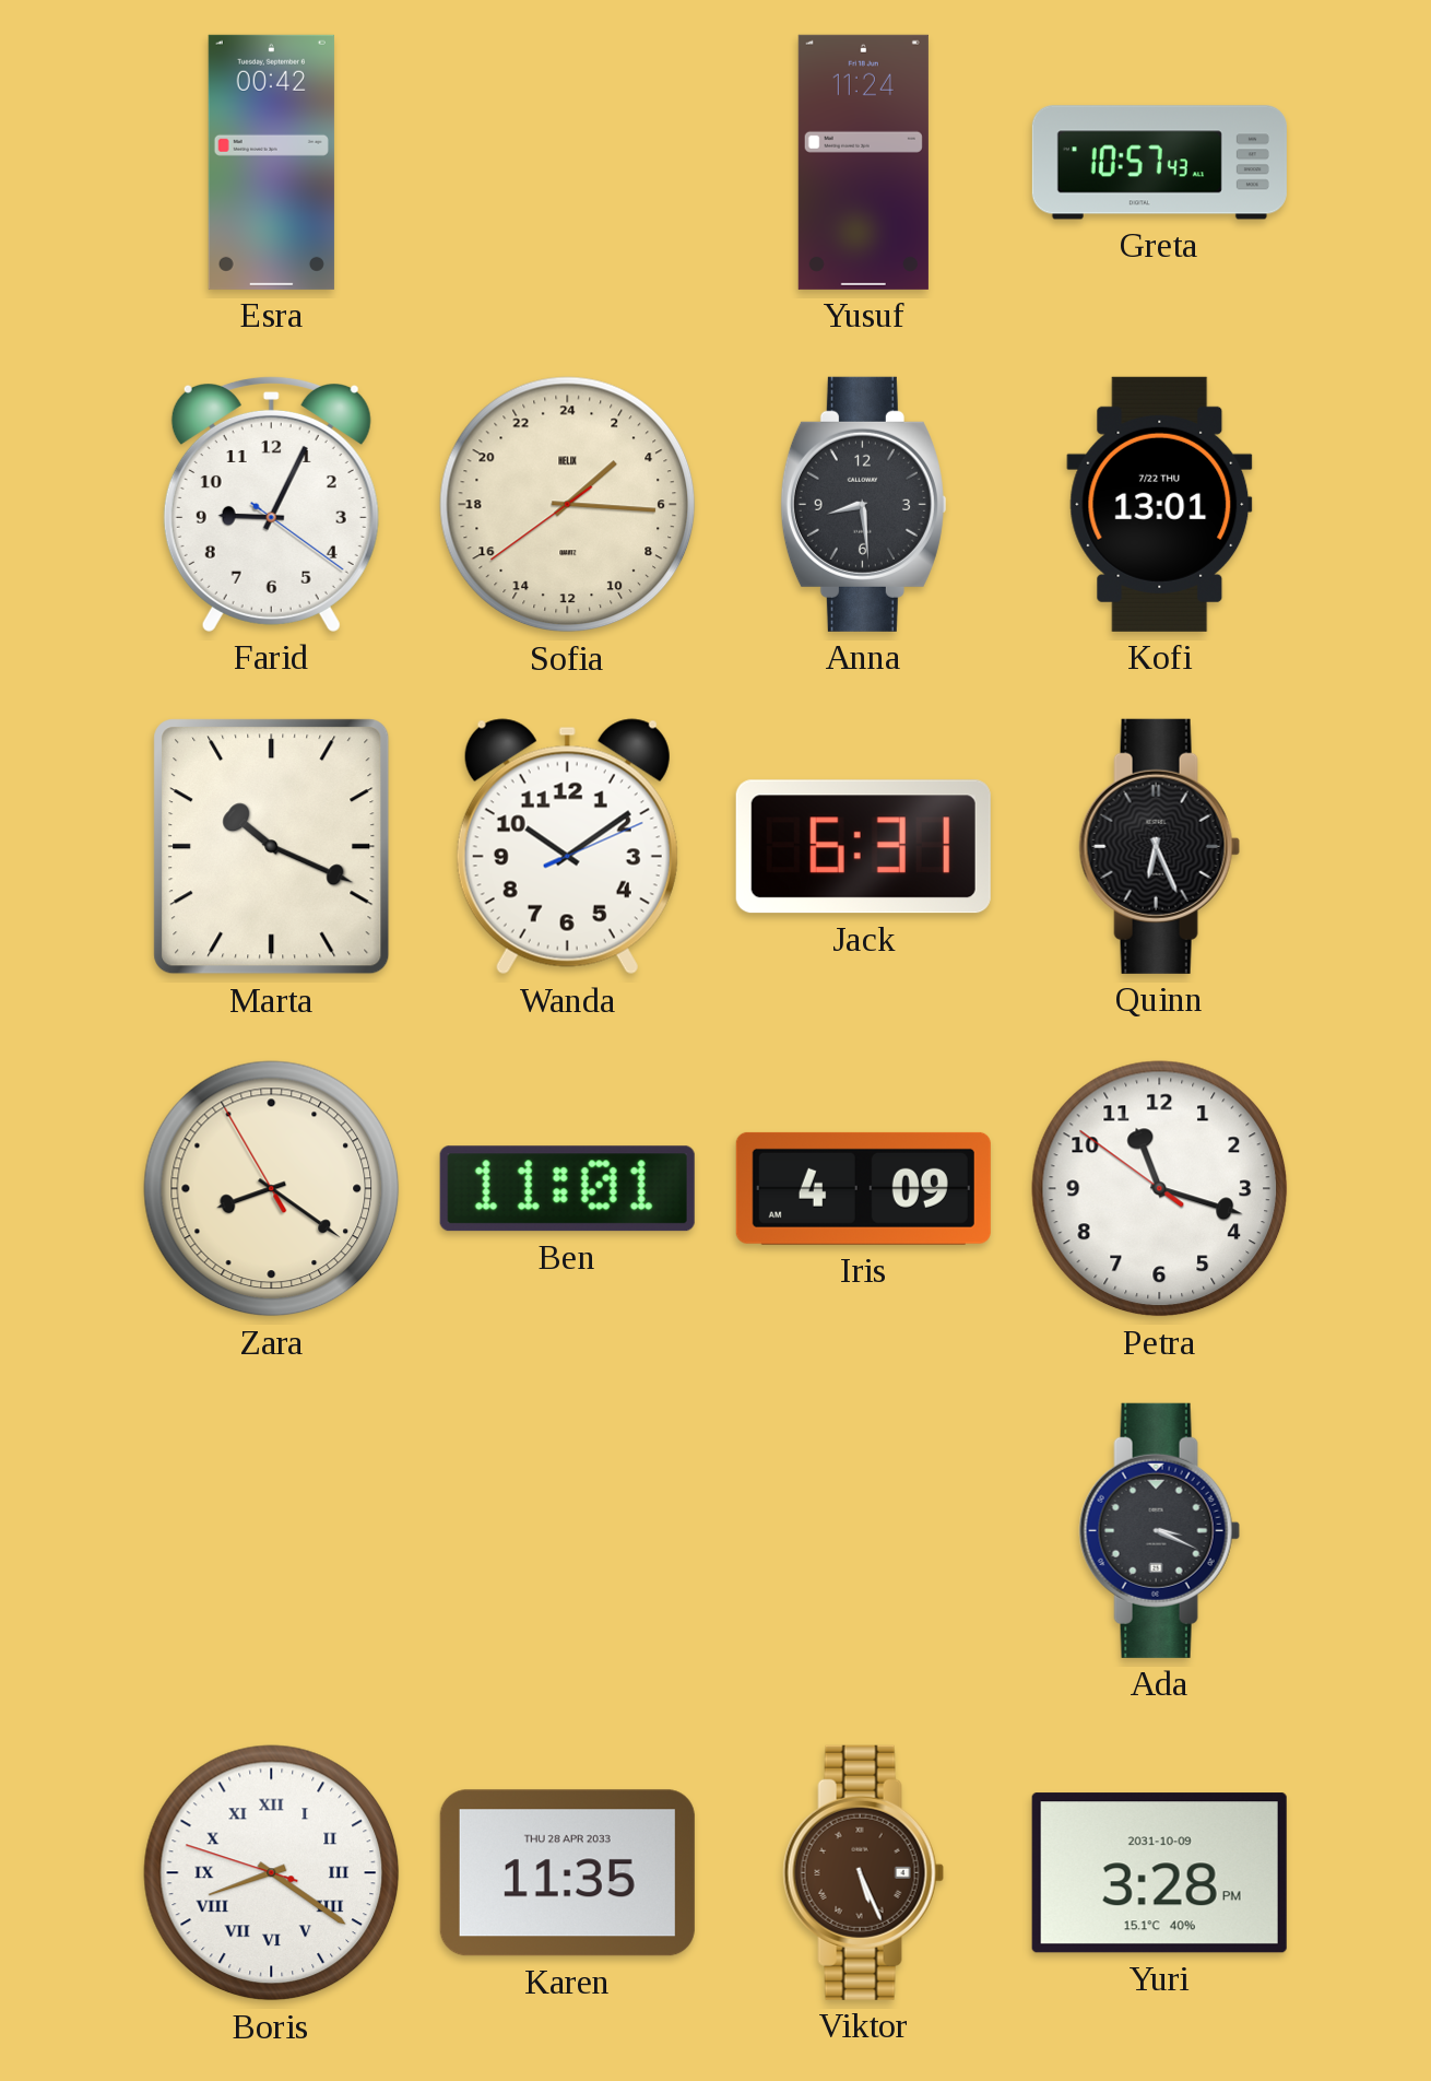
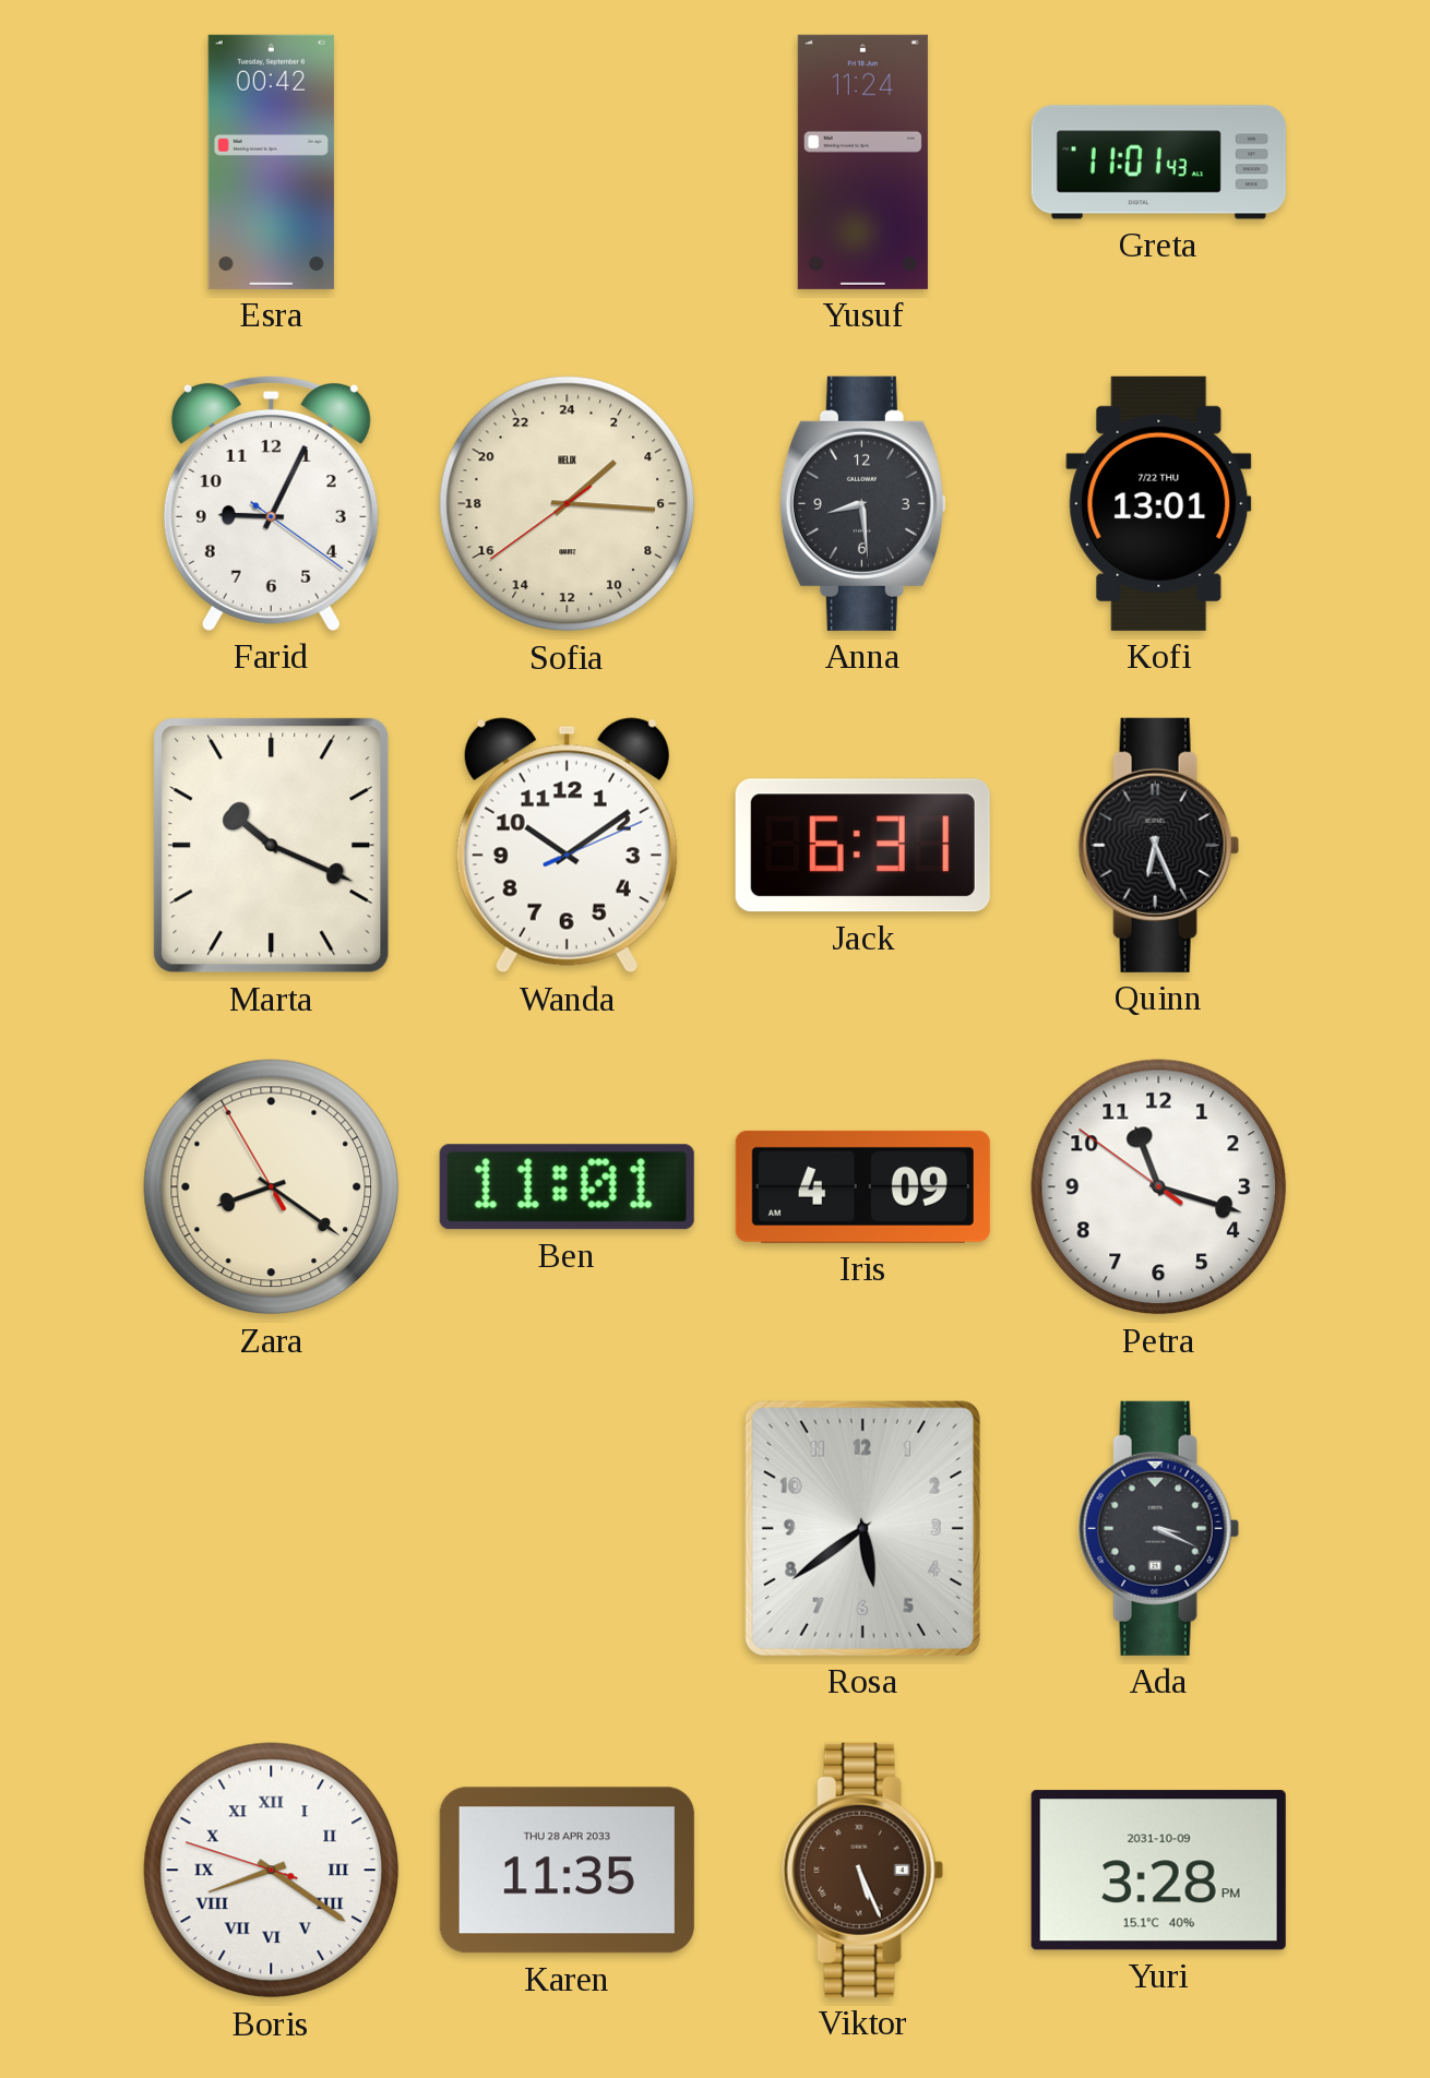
Greta: 10:57 -> 11:01
Rosa: none -> 5:39
